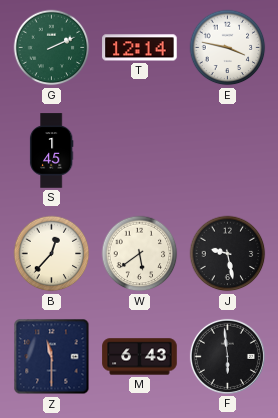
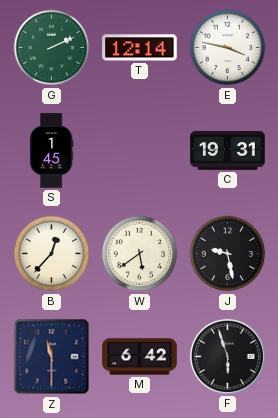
C: none -> 19:31
M: 6:43 -> 6:42
F: 5:59 -> 5:57
